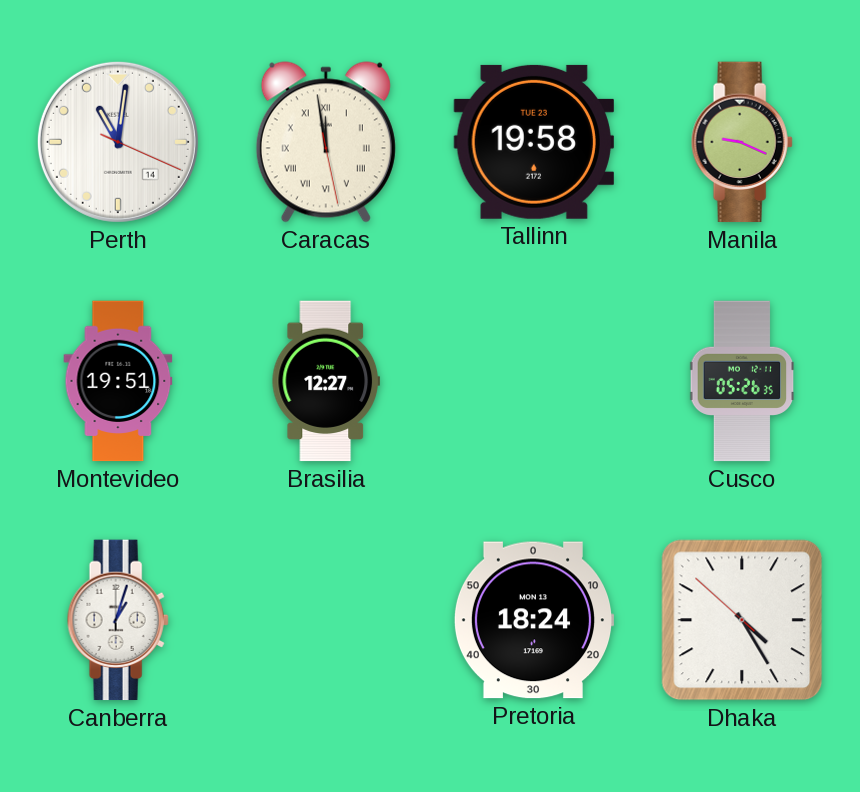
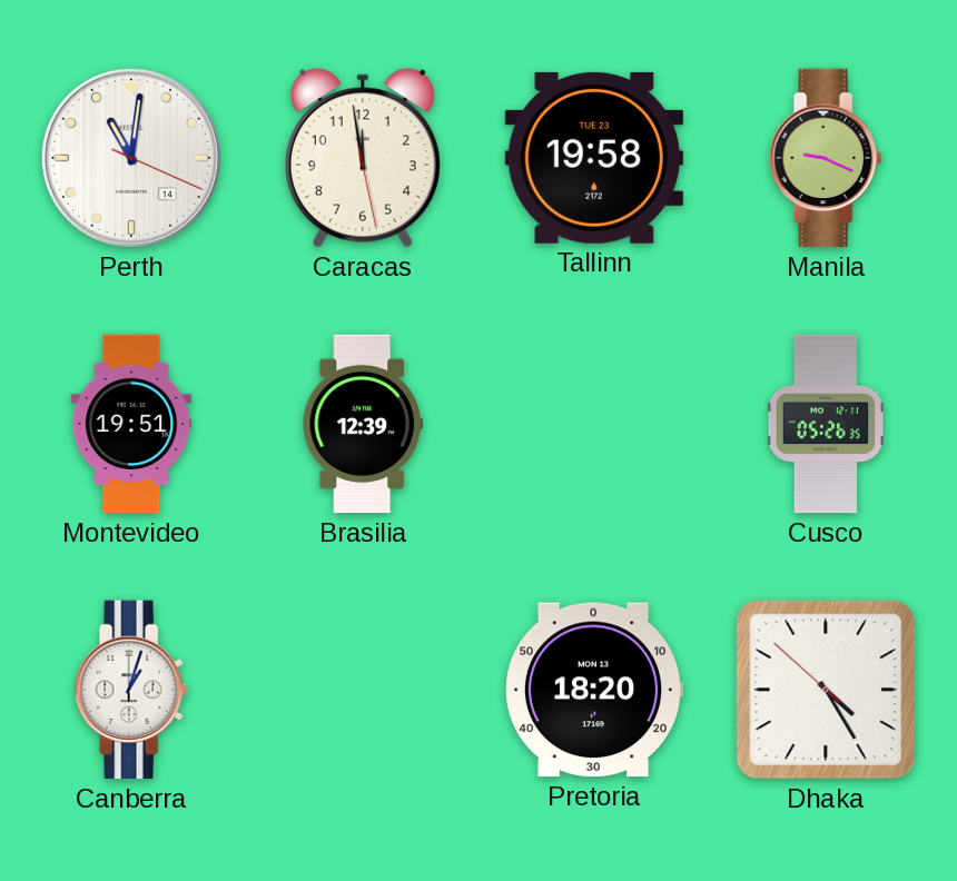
Caracas numerals: Roman -> Arabic
Brasilia: 12:27 -> 12:39
Pretoria: 18:24 -> 18:20
